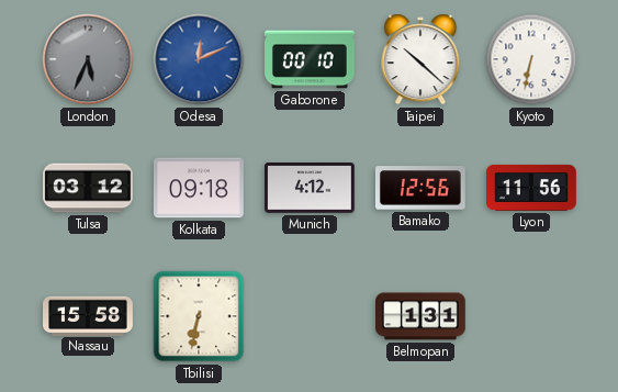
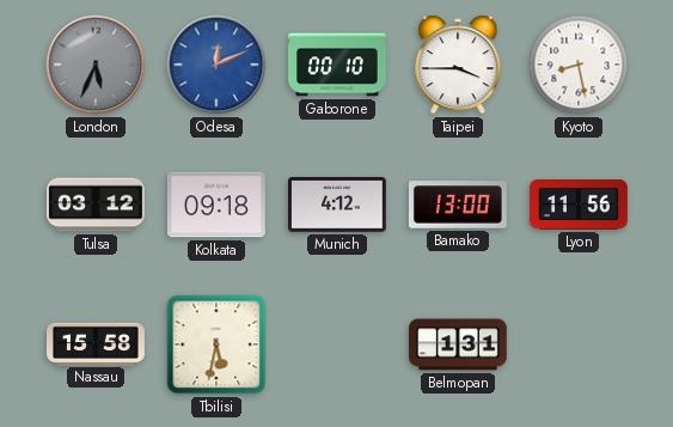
Taipei: 10:22 -> 3:45
Kyoto: 6:32 -> 8:28
Bamako: 12:56 -> 13:00
Tbilisi: 6:32 -> 5:32
